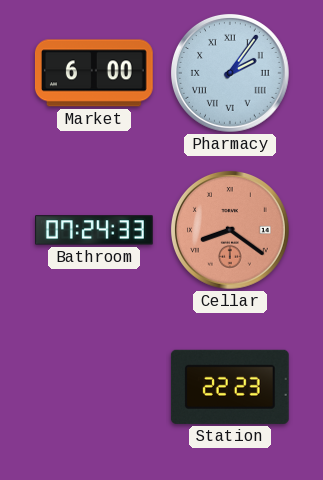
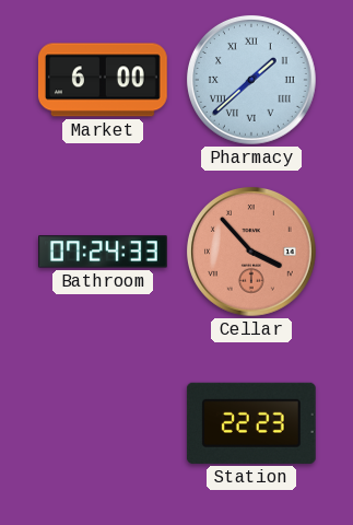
Pharmacy: 2:06 -> 1:38
Cellar: 8:21 -> 3:53
